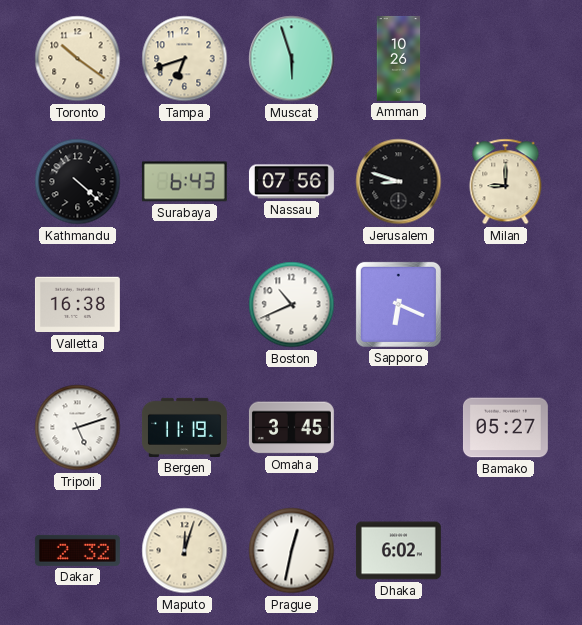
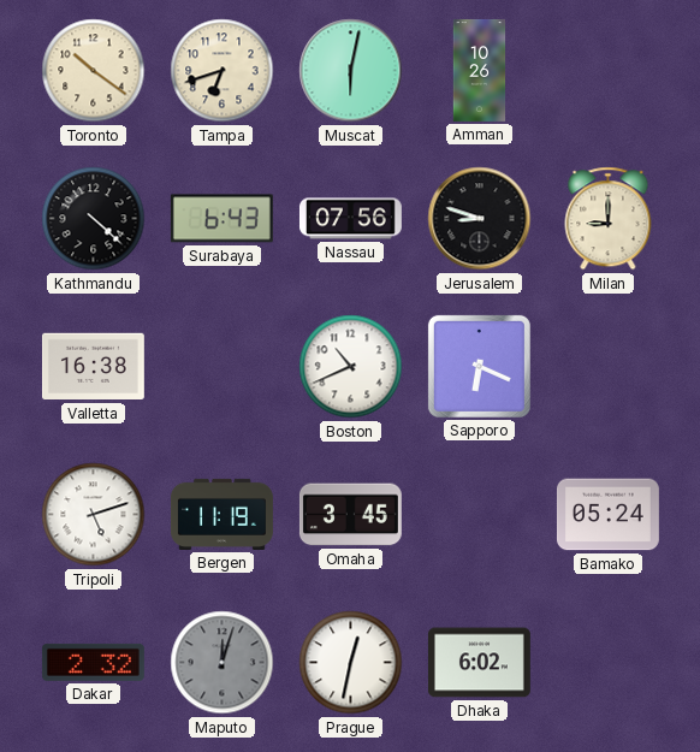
Muscat: 5:57 -> 6:02
Bamako: 05:27 -> 05:24
Maputo dial: cream -> grey
